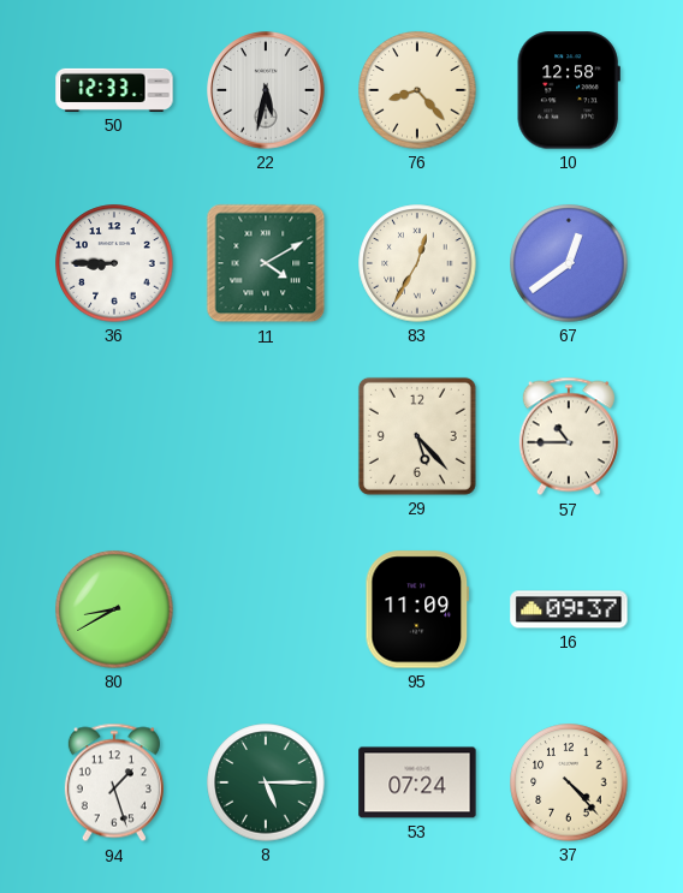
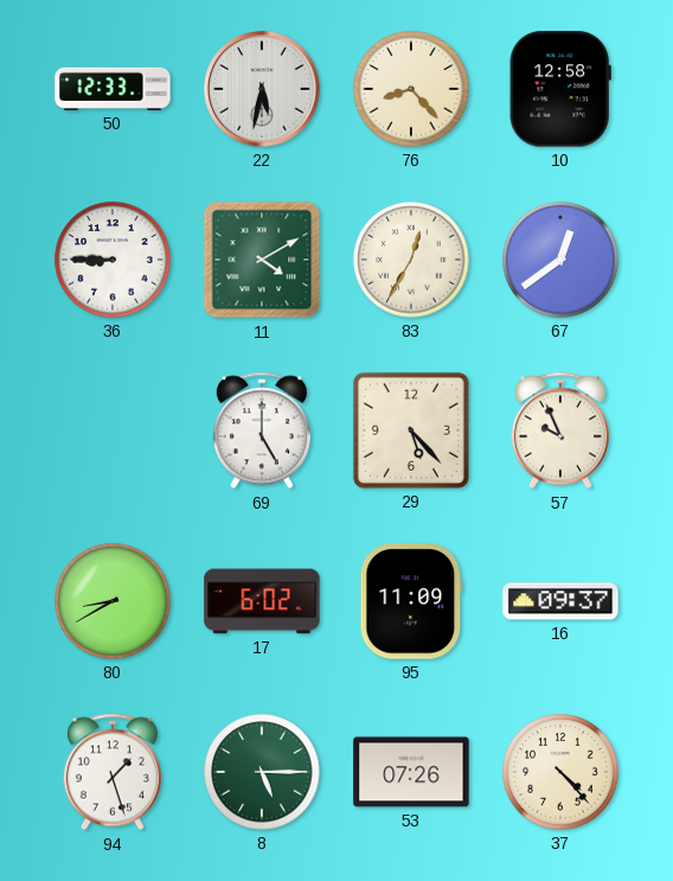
69: none -> 5:00
57: 10:45 -> 9:56
17: none -> 6:02
53: 07:24 -> 07:26
